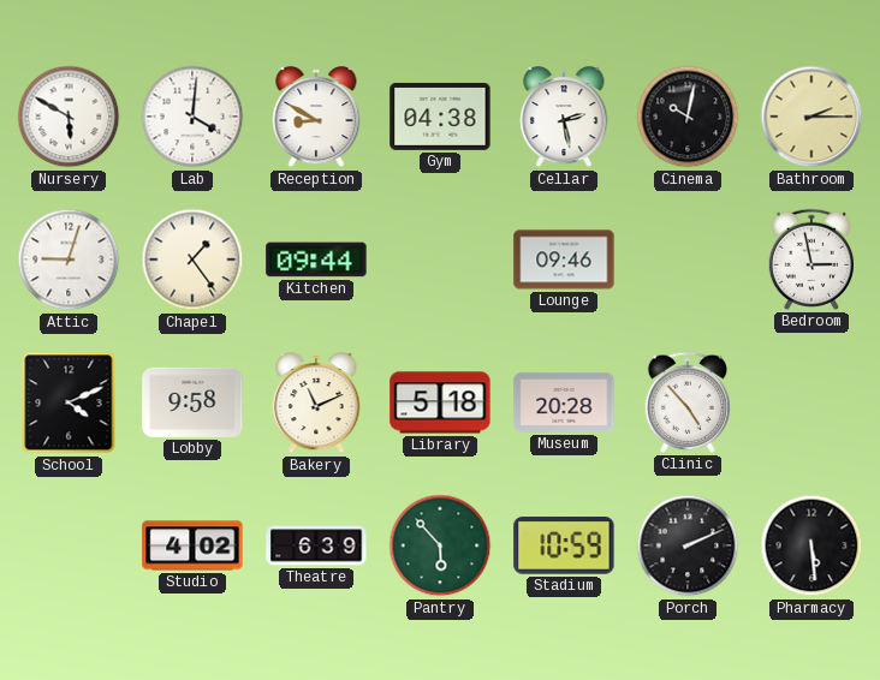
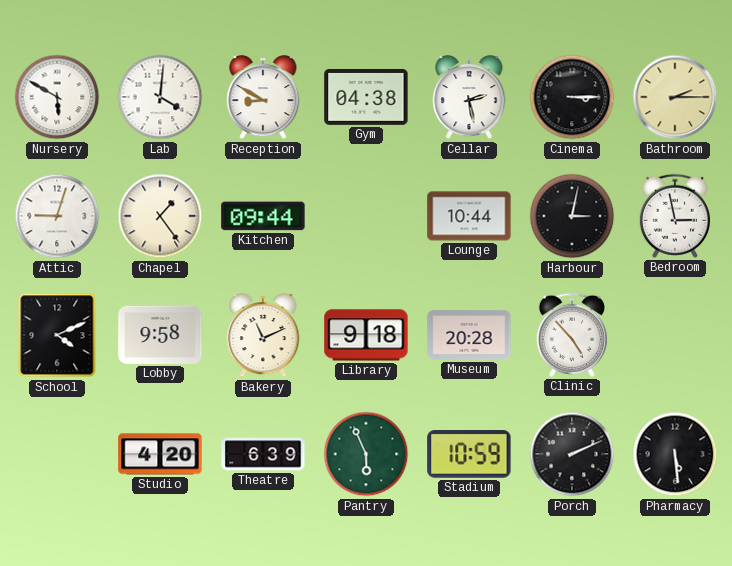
Cinema: 10:02 -> 3:15
Lounge: 09:46 -> 10:44
Harbour: none -> 3:02
Library: 5:18 -> 9:18
Studio: 4:02 -> 4:20
Pantry: 5:53 -> 5:56
